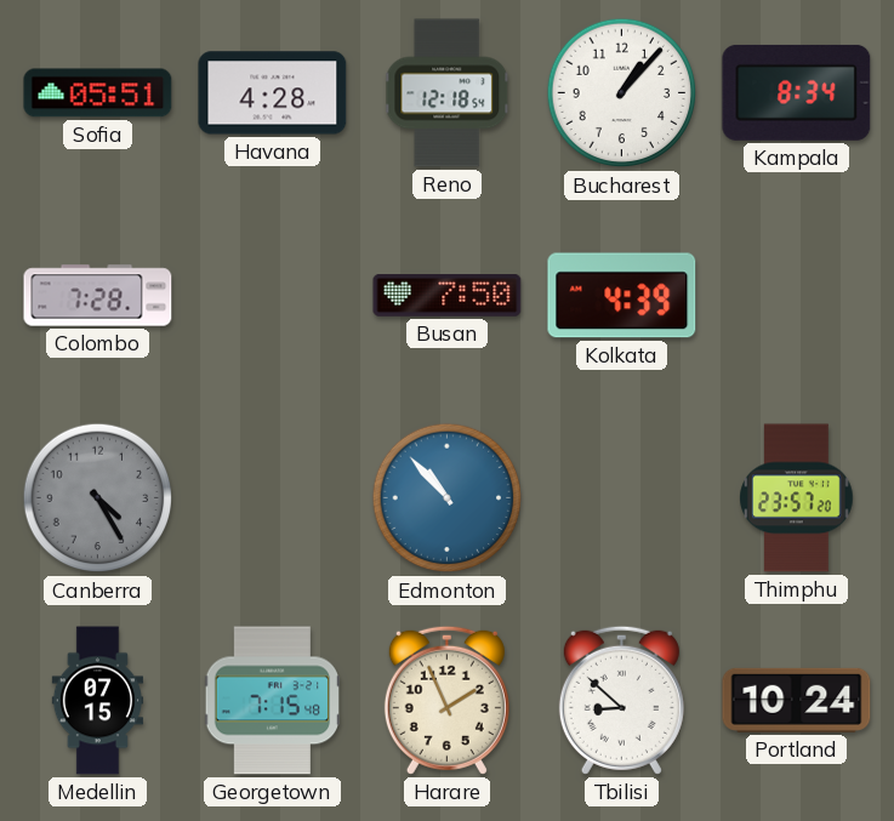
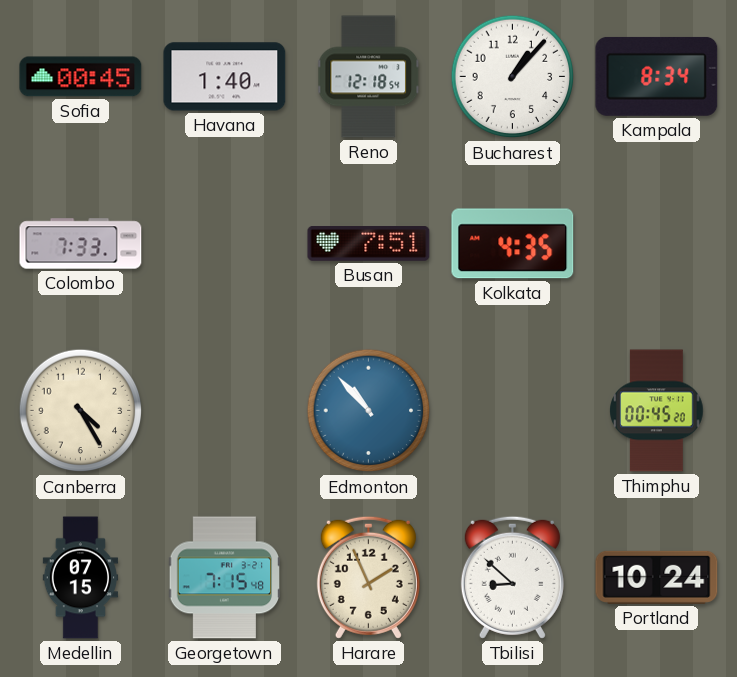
Sofia: 05:51 -> 00:45
Havana: 4:28 -> 1:40
Colombo: 7:28 -> 7:33
Busan: 7:50 -> 7:51
Kolkata: 4:39 -> 4:35
Canberra dial: grey -> cream
Thimphu: 23:57 -> 00:45
